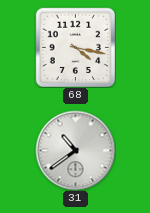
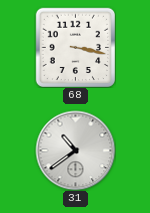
68: 4:17 -> 3:17
